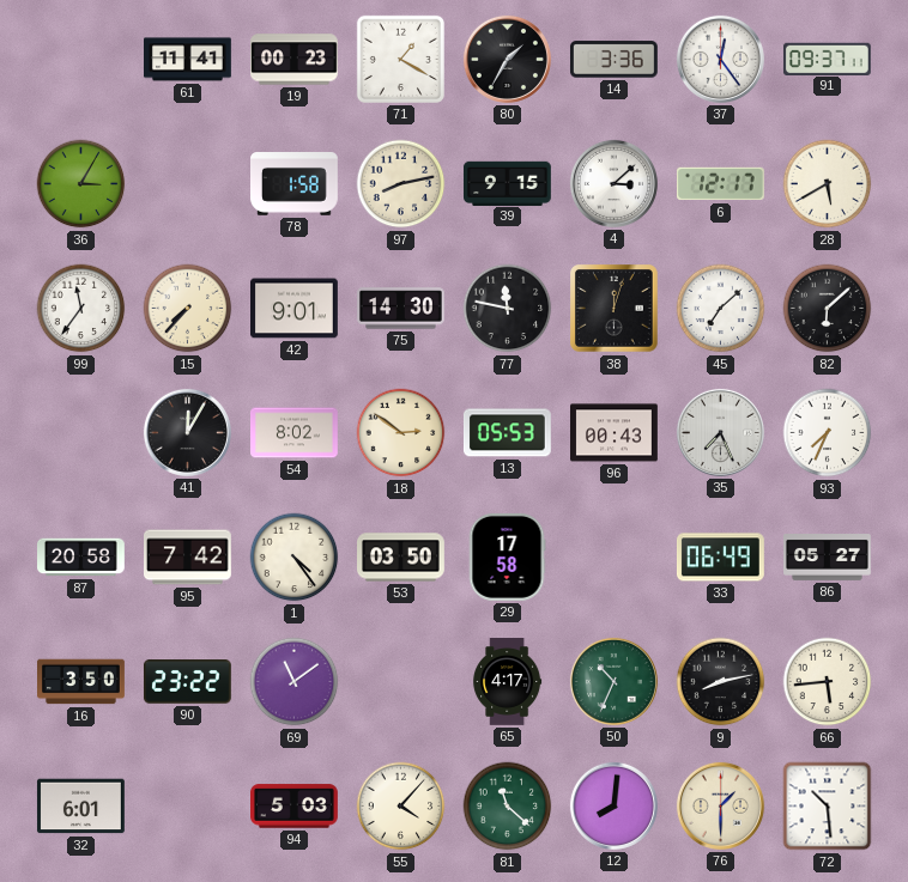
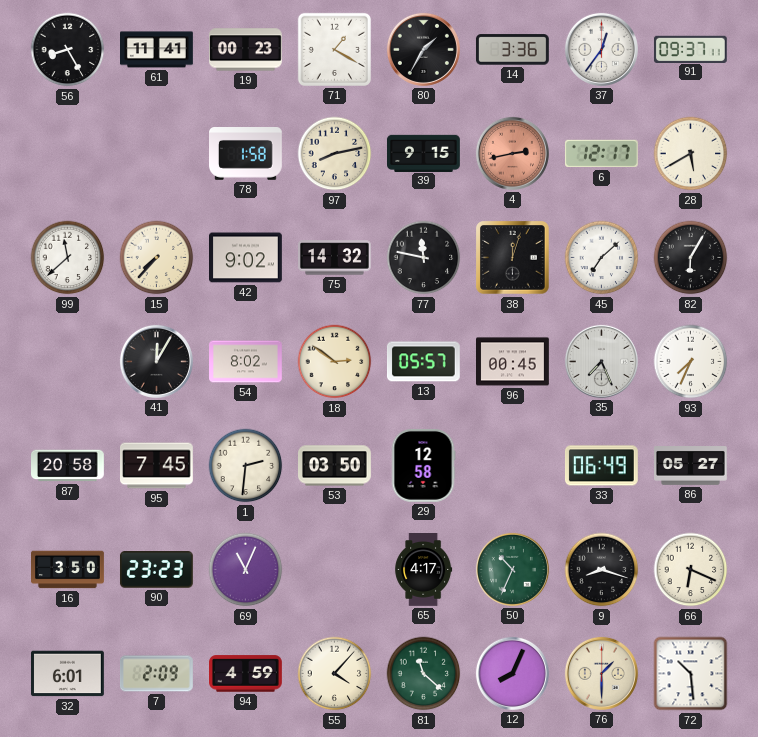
56: none -> 8:25
37: 12:24 -> 12:36
36: 3:05 -> none
4: 3:08 -> 2:43
4 dial: white -> salmon
99: 11:36 -> 11:38
42: 9:01 -> 9:02
75: 14:30 -> 14:32
82: 6:08 -> 6:05
13: 05:53 -> 05:57
96: 00:43 -> 00:45
95: 7:42 -> 7:45
1: 4:24 -> 2:31
29: 17:58 -> 12:58
90: 23:22 -> 23:23
69: 11:09 -> 11:04
9: 8:13 -> 8:18
66: 5:44 -> 6:19
7: none -> 2:09
94: 5:03 -> 4:59
12: 8:01 -> 8:04
